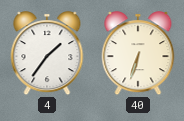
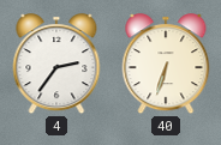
4: 1:36 -> 2:36
